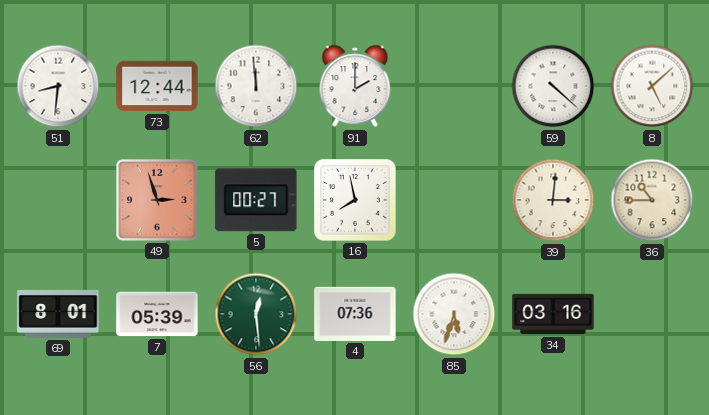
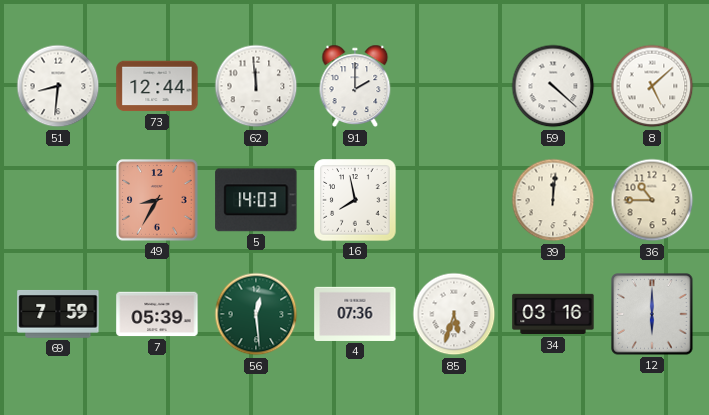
49: 2:57 -> 8:35
5: 00:27 -> 14:03
39: 3:01 -> 12:01
69: 8:01 -> 7:59
12: none -> 6:00
